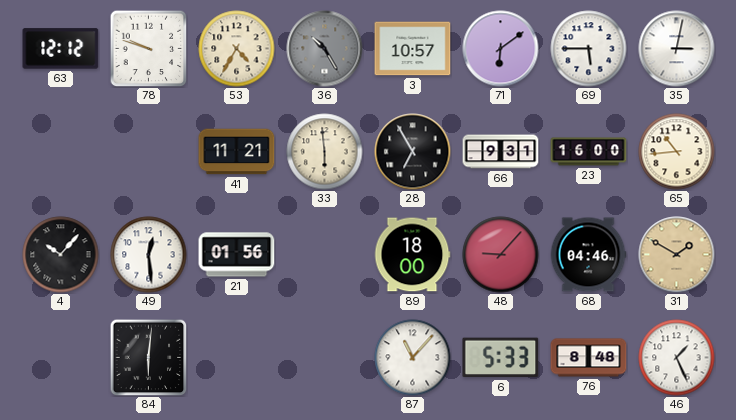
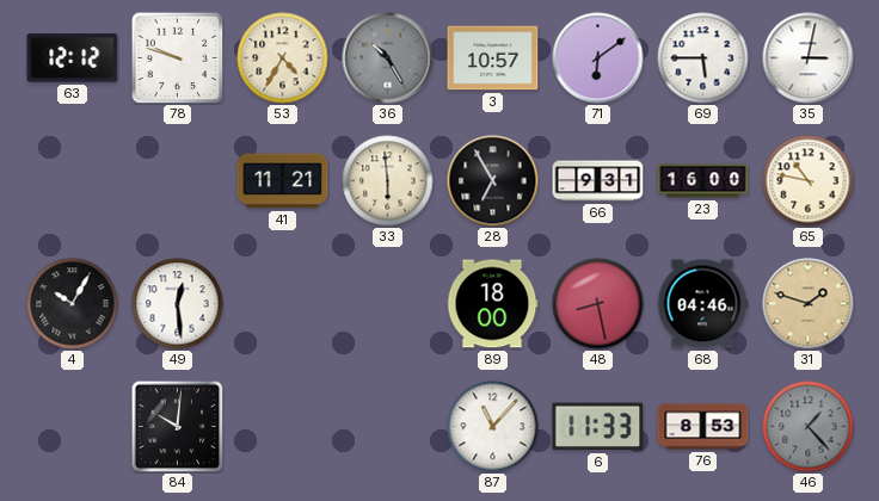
65: 10:44 -> 10:47
4: 10:07 -> 10:05
21: 01:56 -> none
48: 9:07 -> 8:28
31: 1:50 -> 1:48
84: 6:01 -> 10:01
6: 5:33 -> 11:33
76: 8:48 -> 8:53
46: 1:26 -> 1:23
46 dial: white -> grey
